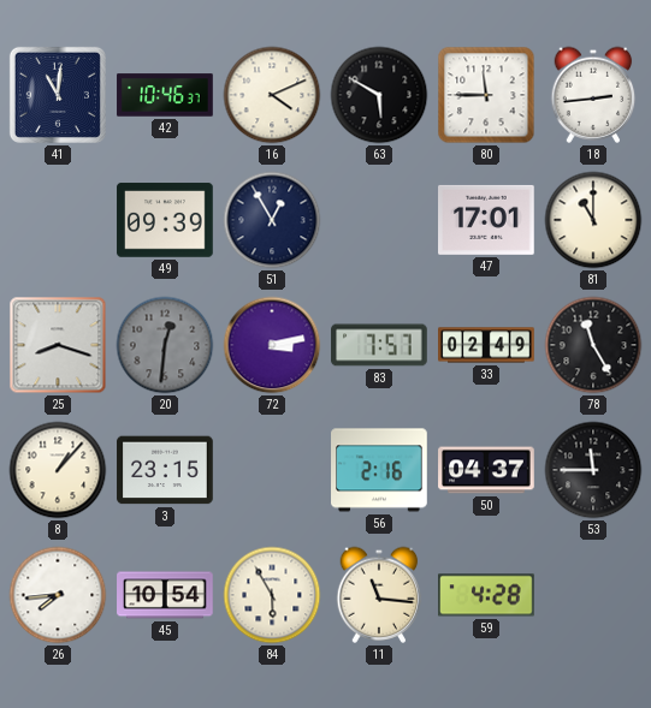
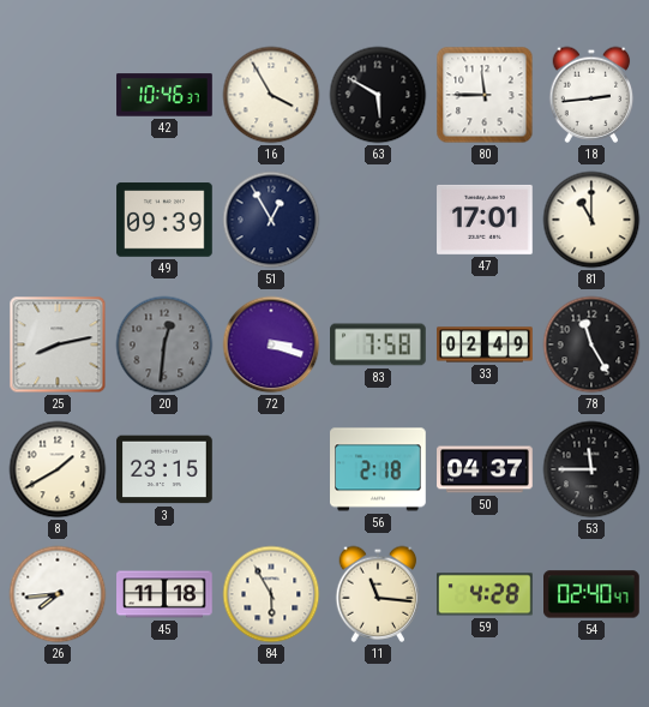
41: 11:01 -> none
16: 4:11 -> 3:55
25: 8:18 -> 8:13
72: 3:13 -> 3:18
83: 7:57 -> 7:58
8: 1:07 -> 1:40
56: 2:16 -> 2:18
45: 10:54 -> 11:18
54: none -> 02:40
